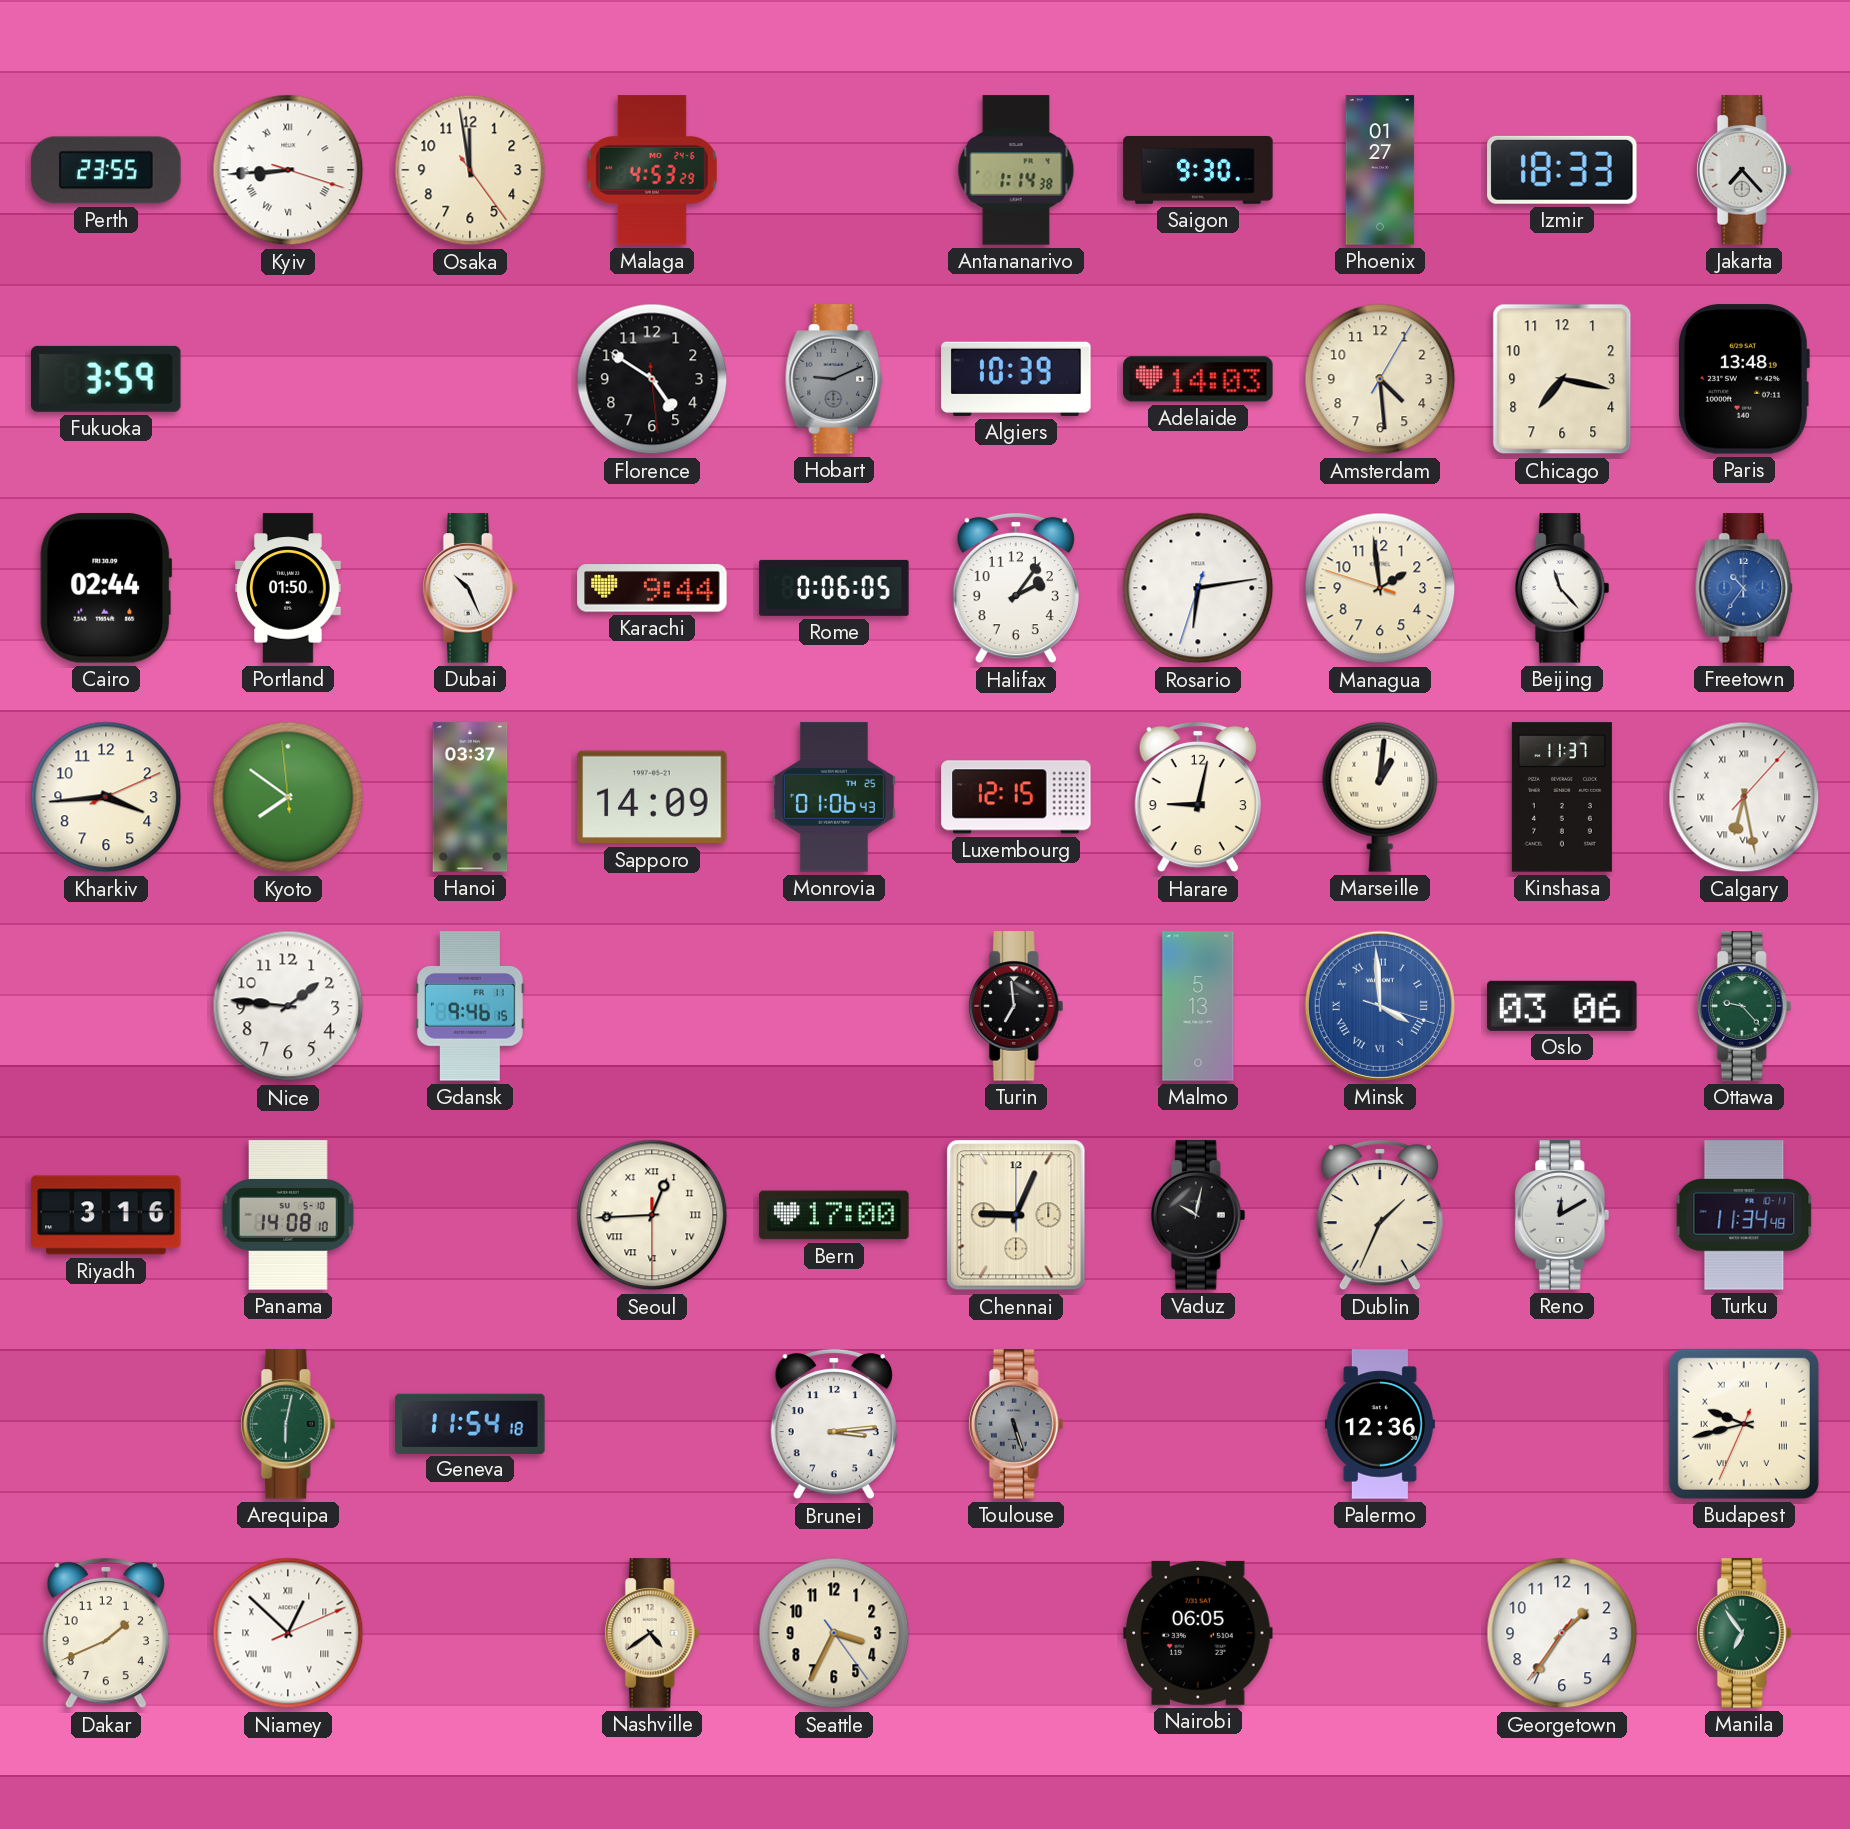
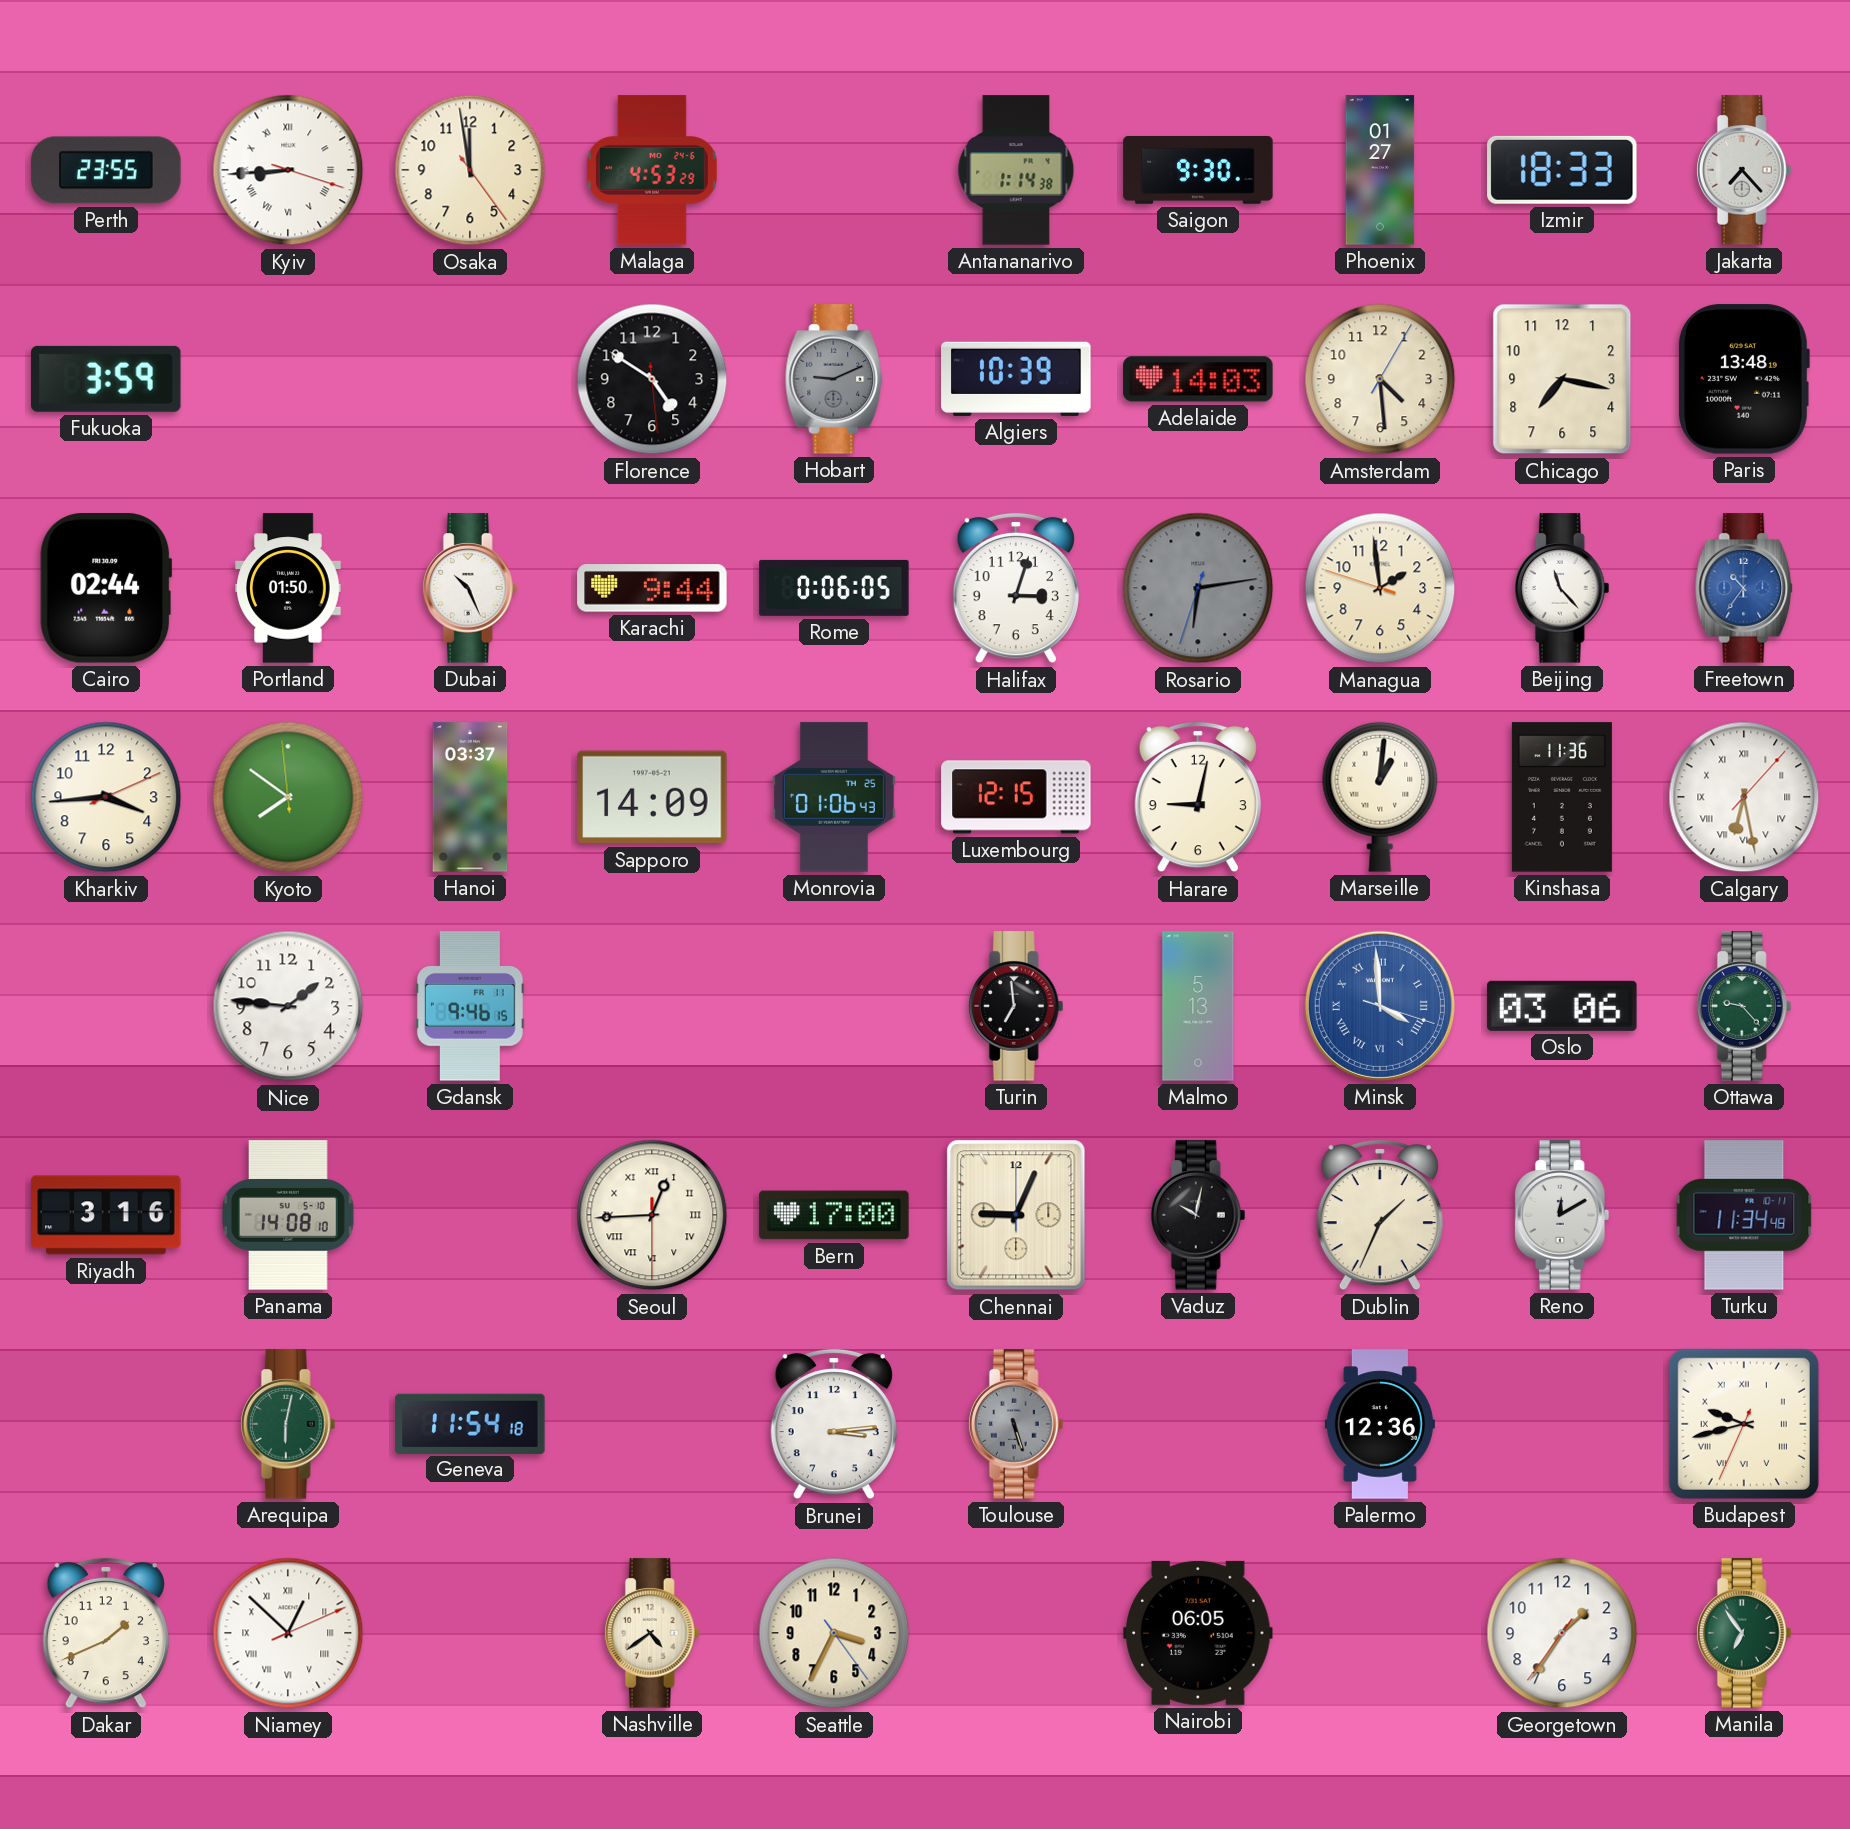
Halifax: 2:06 -> 3:03
Rosario dial: white -> grey
Kinshasa: 11:37 -> 11:36
